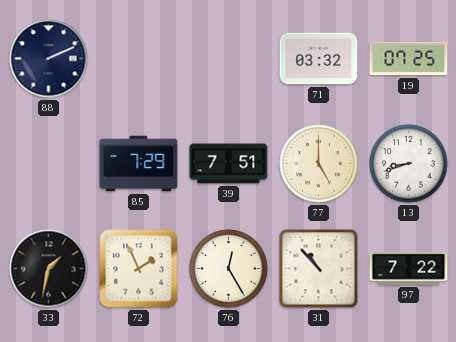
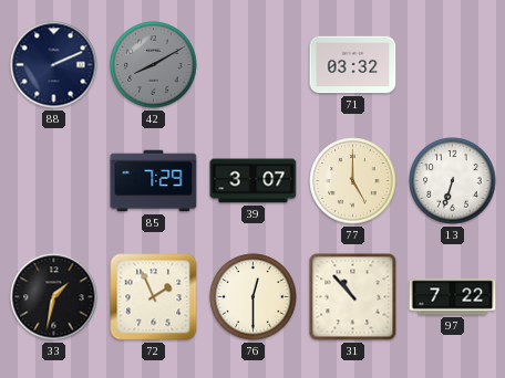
42: none -> 8:10
19: 07:25 -> none
39: 7:51 -> 3:07
13: 8:42 -> 6:33
76: 12:25 -> 12:30
